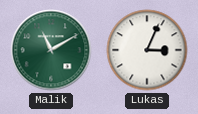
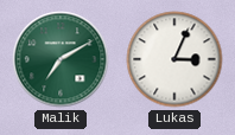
Malik: 11:10 -> 7:10
